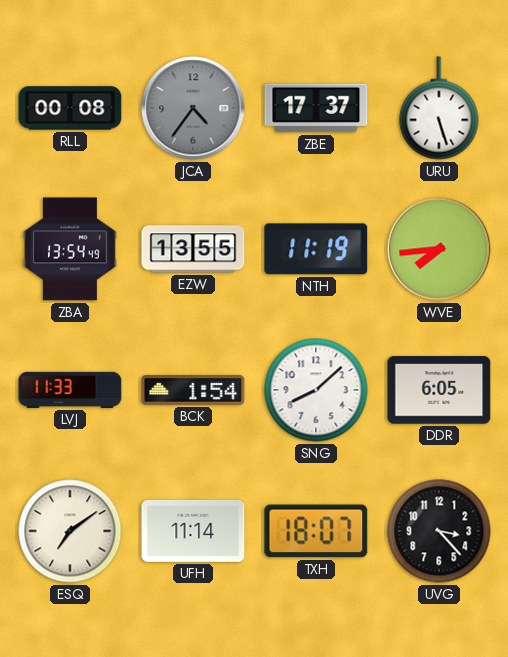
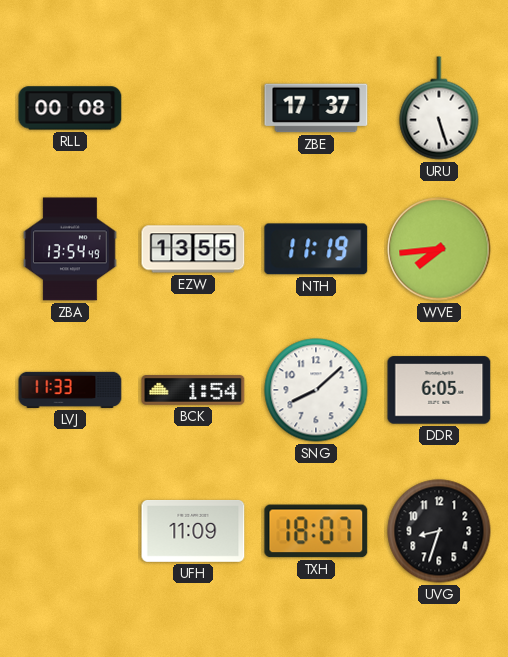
JCA: 4:36 -> none
ESQ: 7:09 -> none
UFH: 11:14 -> 11:09
UVG: 3:23 -> 8:33
